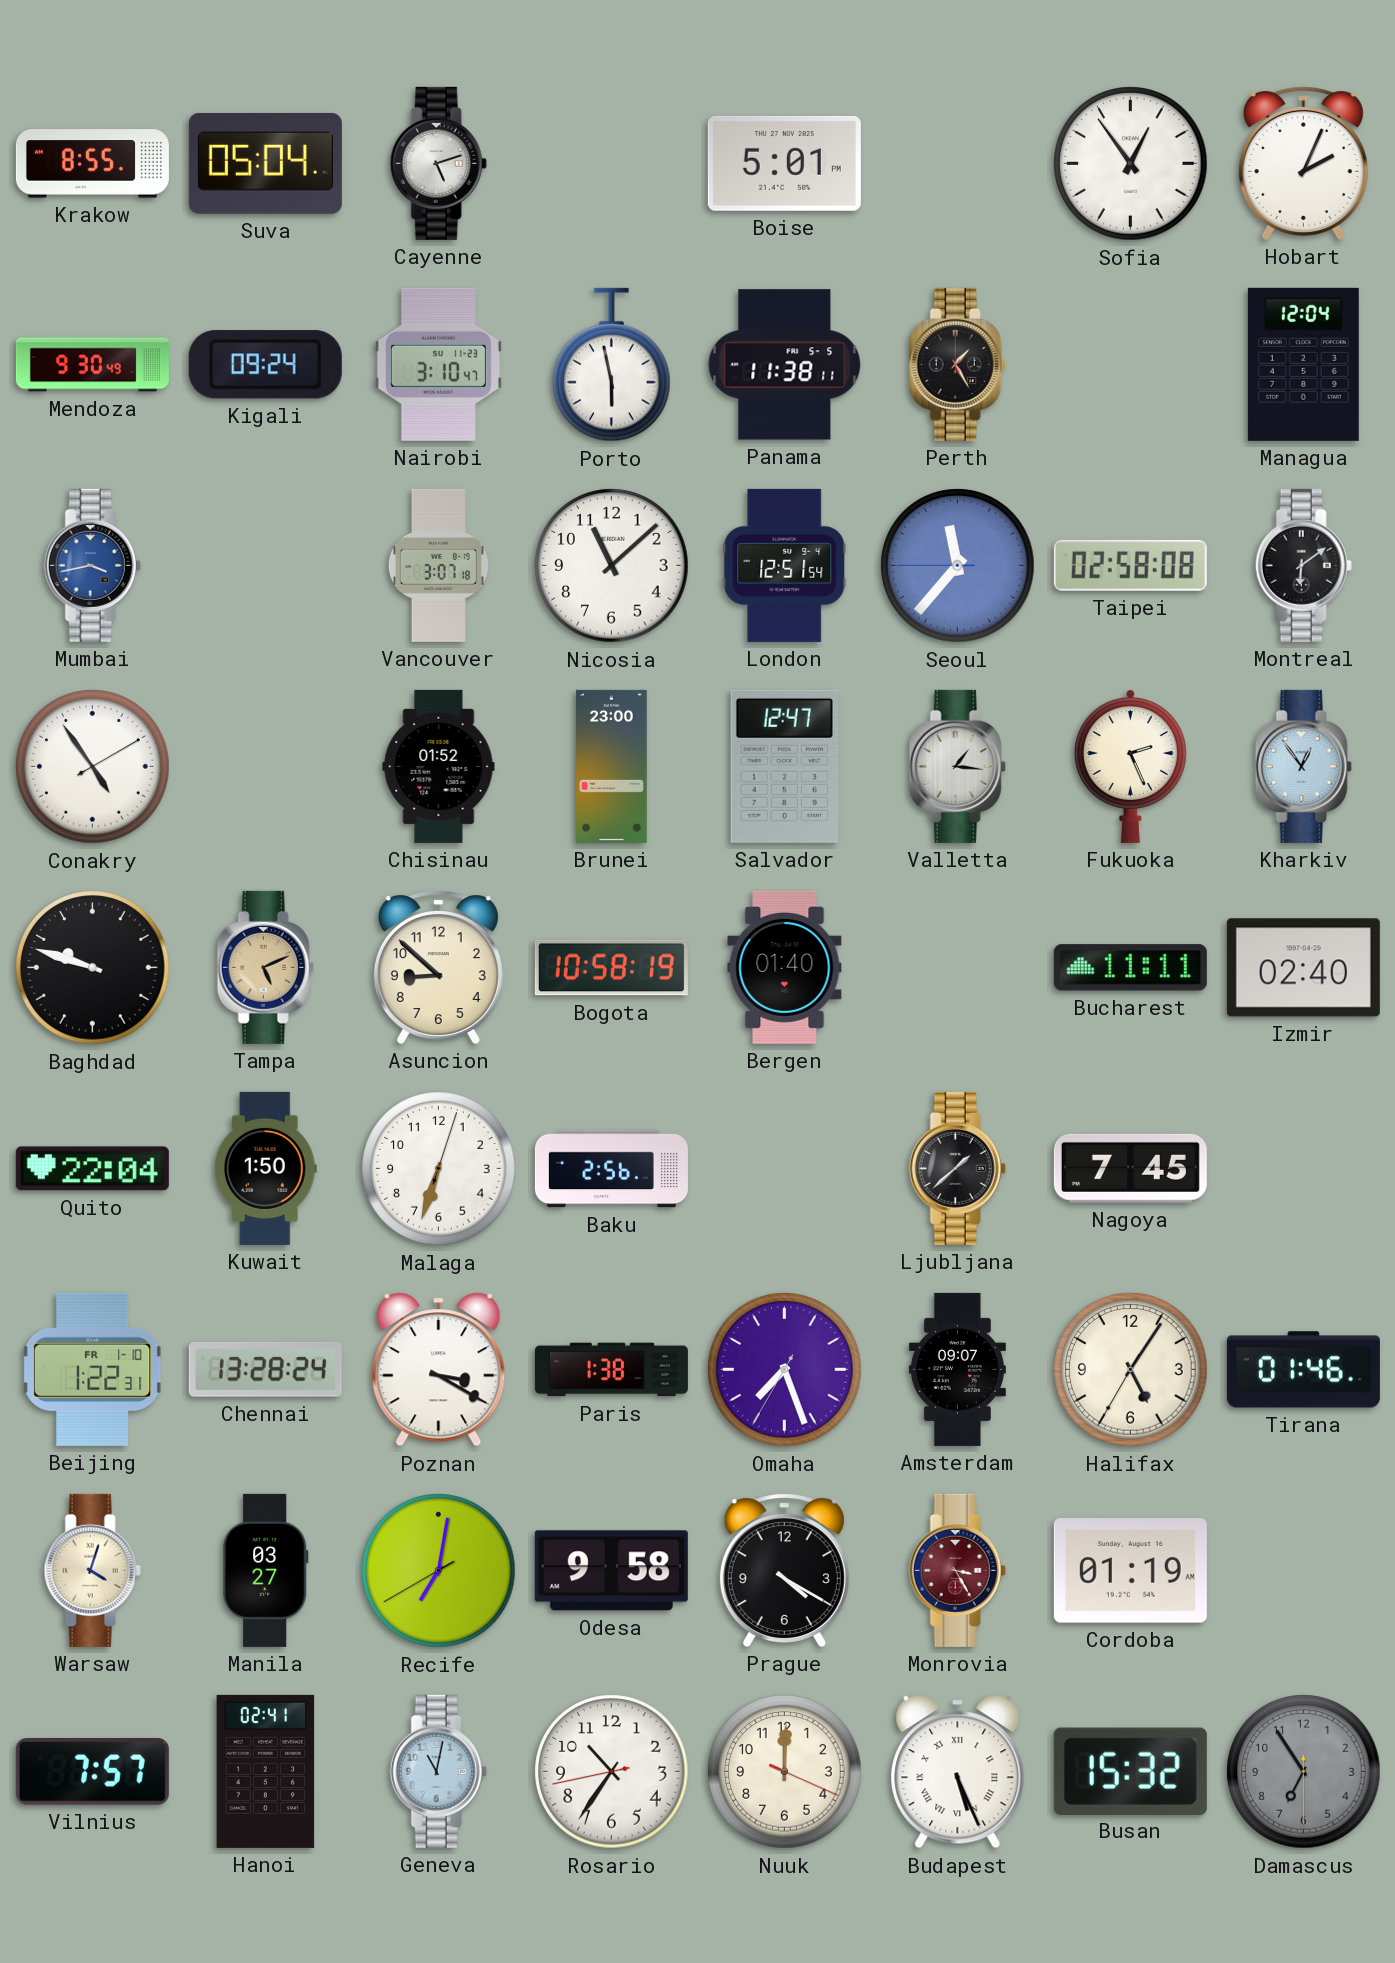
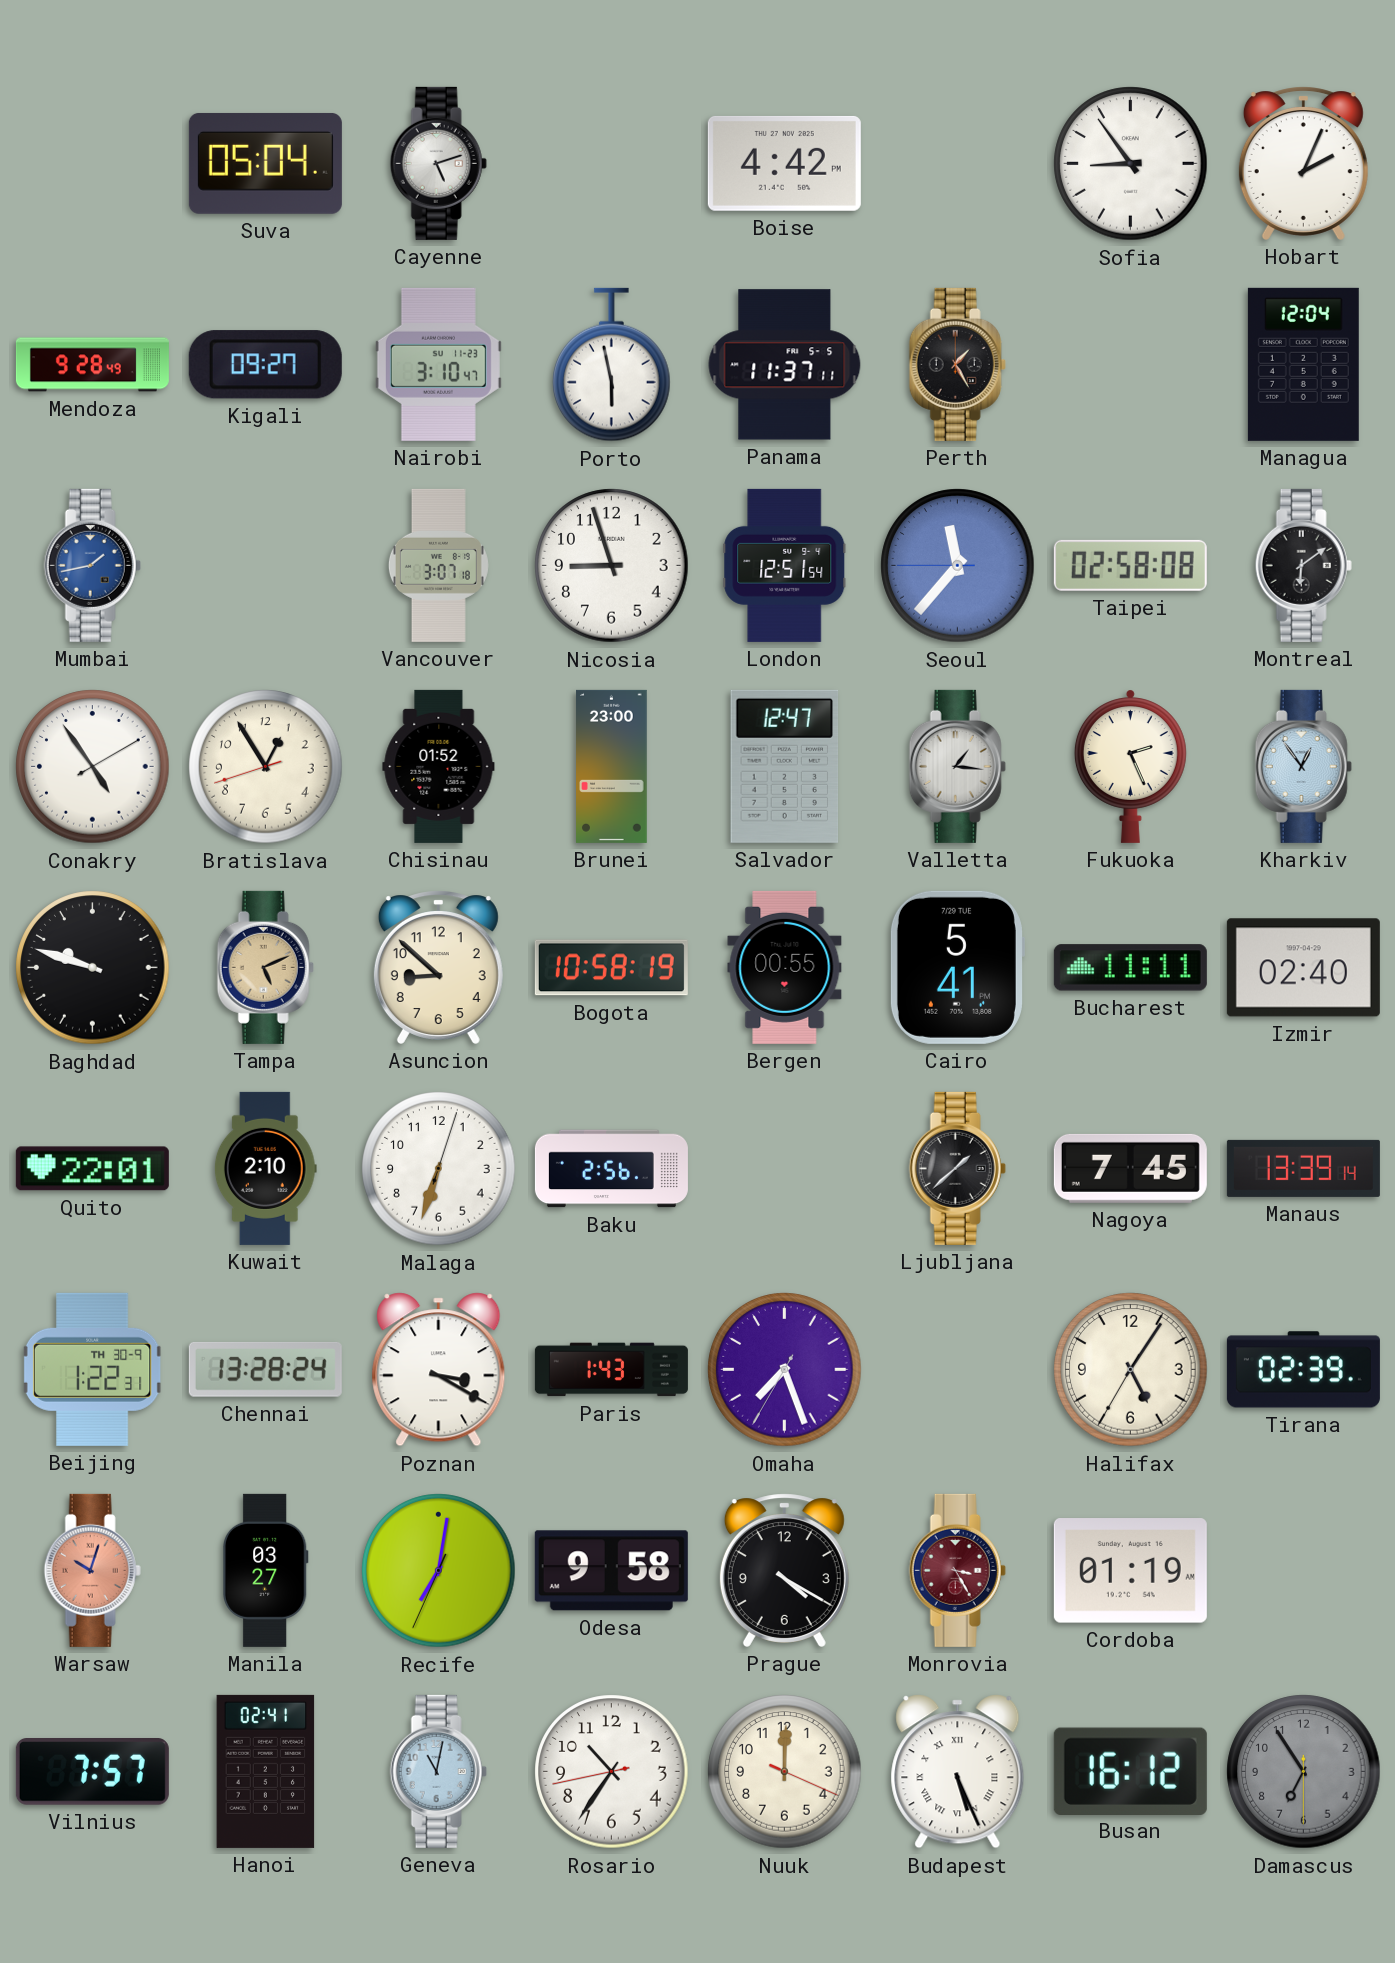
Krakow: 8:55 -> none
Boise: 5:01 -> 4:42
Sofia: 12:54 -> 8:54
Mendoza: 9:30 -> 9:28
Kigali: 09:24 -> 09:27
Panama: 11:38 -> 11:37
Mumbai: 3:43 -> 1:43
Nicosia: 11:08 -> 8:57
Bratislava: none -> 12:54
Bergen: 01:40 -> 00:55
Cairo: none -> 5:41
Quito: 22:04 -> 22:01
Kuwait: 1:50 -> 2:10
Manaus: none -> 13:39
Beijing date: FR 1-10 -> TH 30-9
Paris: 1:38 -> 1:43
Amsterdam: 09:07 -> none
Tirana: 01:46 -> 02:39
Warsaw: 4:03 -> 10:03
Warsaw dial: cream -> salmon
Recife: 7:01:40 -> 7:01:34
Busan: 15:32 -> 16:12
